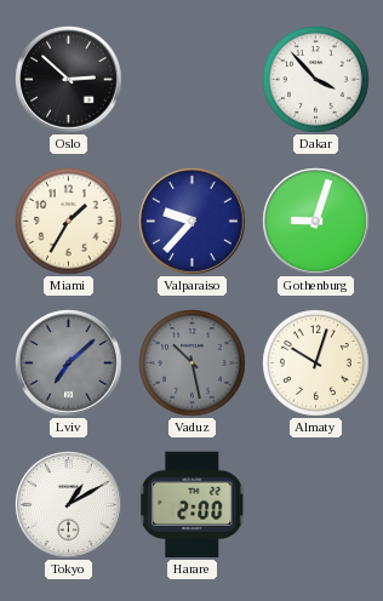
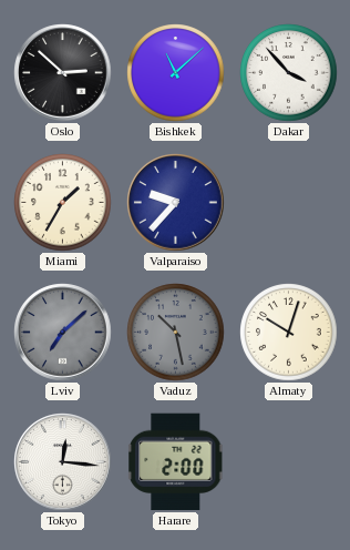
Bishkek: none -> 11:08
Gothenburg: 9:03 -> none
Tokyo: 1:10 -> 12:16
